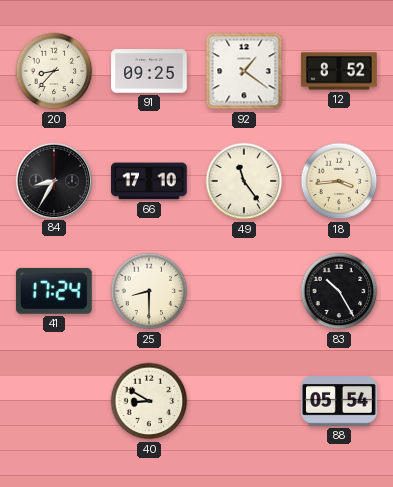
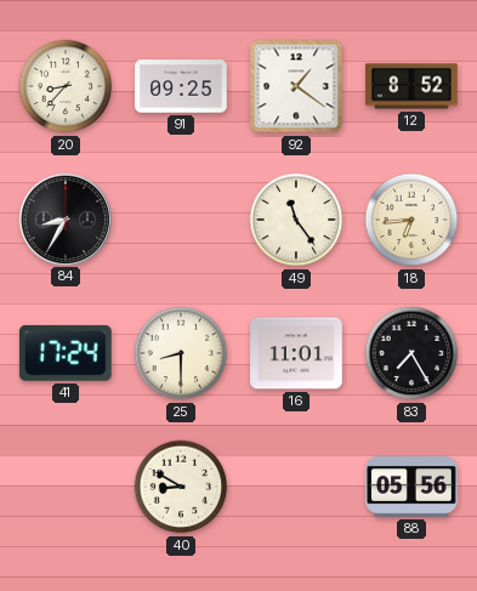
66: 17:10 -> none
18: 3:44 -> 6:44
16: none -> 11:01
83: 10:25 -> 7:25
88: 05:54 -> 05:56
